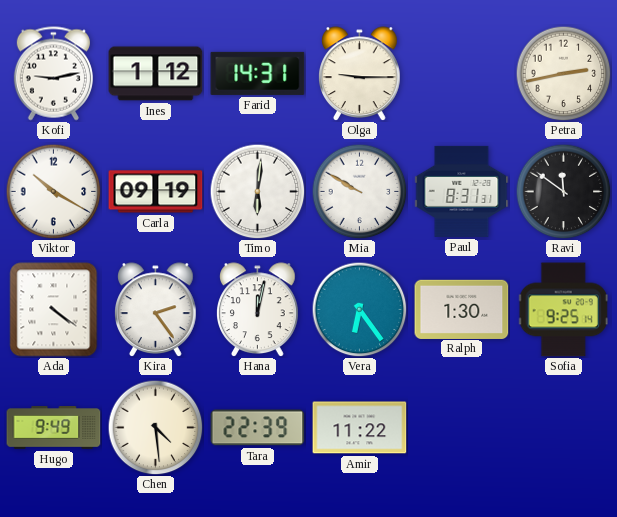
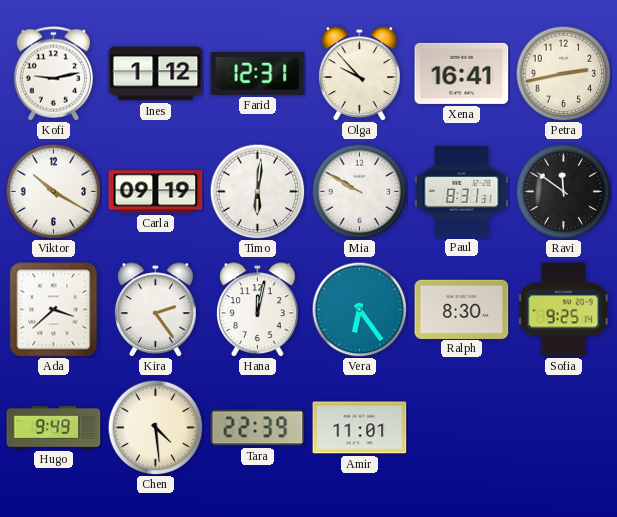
Farid: 14:31 -> 12:31
Olga: 9:15 -> 9:53
Xena: none -> 16:41
Ada: 4:21 -> 3:38
Ralph: 1:30 -> 8:30
Amir: 11:22 -> 11:01
